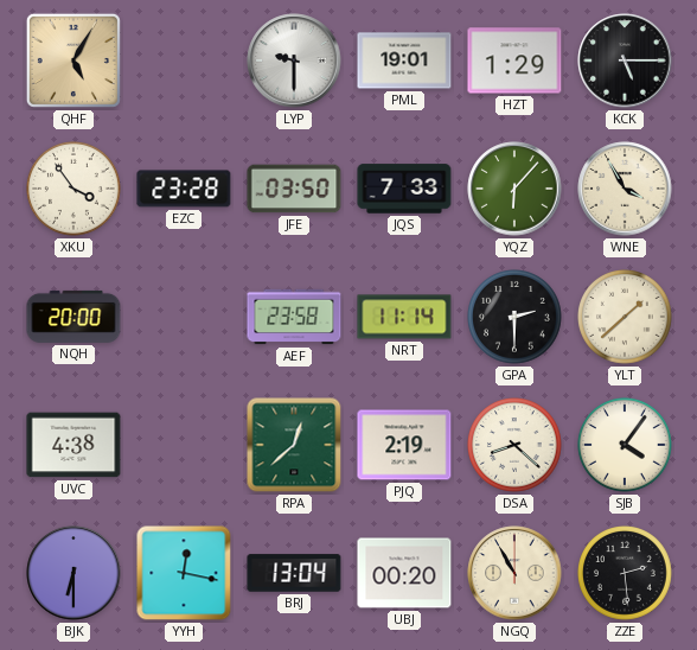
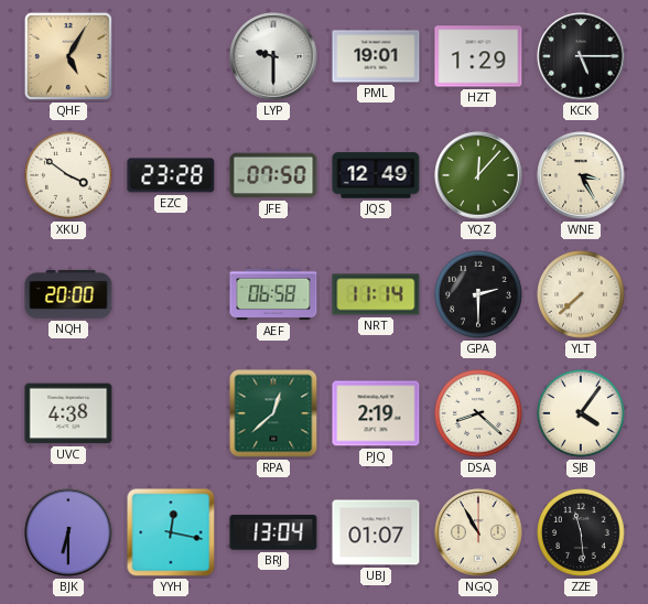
XKU: 3:54 -> 3:51
JFE: 03:50 -> 07:50
JQS: 7:33 -> 12:49
YQZ: 6:07 -> 12:07
WNE: 3:55 -> 3:25
AEF: 23:58 -> 06:58
YLT: 1:38 -> 7:38
UBJ: 00:20 -> 01:07
ZZE: 2:29 -> 11:29
